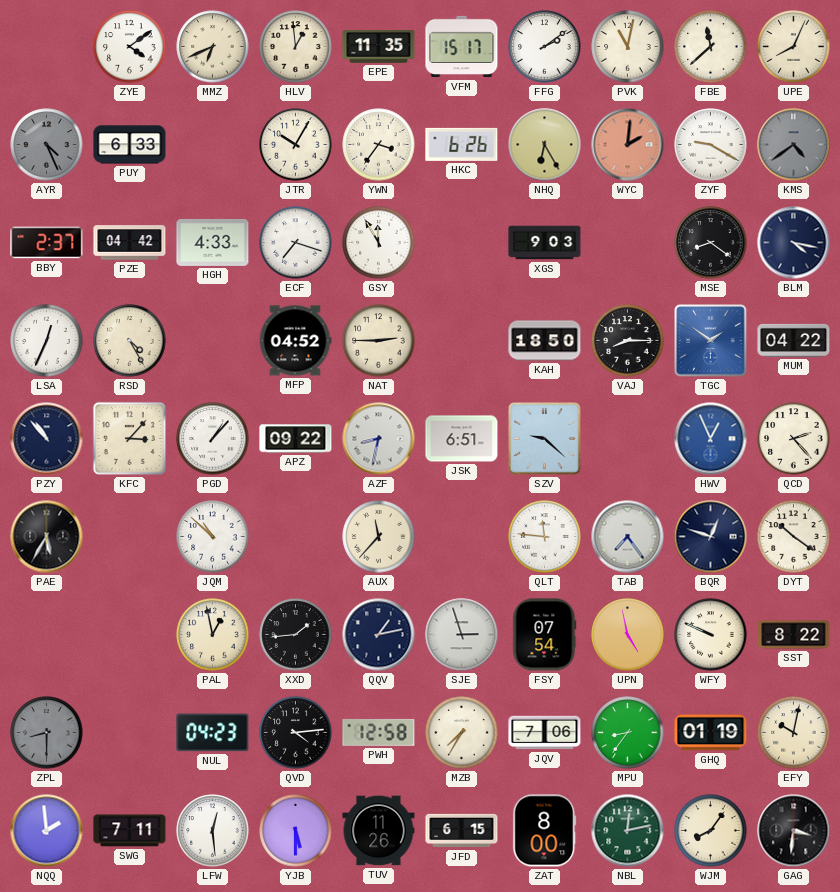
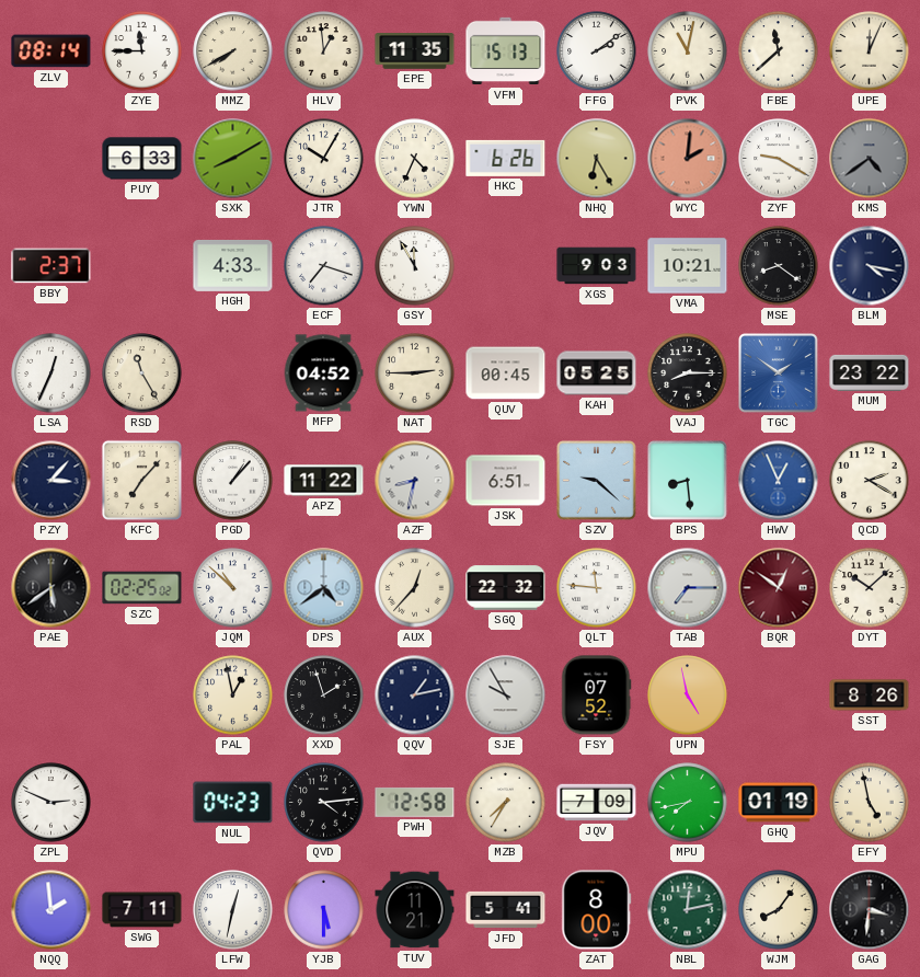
ZLV: none -> 08:14
ZYE: 4:09 -> 11:45
MMZ: 6:41 -> 7:40
VFM: 15:17 -> 15:13
UPE: 8:04 -> 12:04
AYR: 4:26 -> none
SXK: none -> 8:10
YWN: 3:36 -> 4:34
PZE: 04:42 -> none
VMA: none -> 10:21
RSD: 4:25 -> 11:25
QUV: none -> 00:45
KAH: 18:50 -> 05:25
MUM: 04:22 -> 23:22
PZY: 10:53 -> 3:07
KFC: 3:07 -> 7:07
APZ: 09:22 -> 11:22
BPS: none -> 8:29
QCD: 2:23 -> 2:20
PAE: 5:35 -> 5:39
SZC: none -> 02:25
DPS: none -> 4:39
AUX: 11:37 -> 12:37
SGQ: none -> 22:32
TAB: 7:24 -> 7:15
BQR: 12:48 -> 12:51
BQR dial: navy -> burgundy
DYT: 10:21 -> 10:08
XXD: 1:44 -> 1:57
SJE: 2:57 -> 9:55
FSY: 07:54 -> 07:52
WFY: 9:49 -> none
SST: 8:22 -> 8:26
ZPL: 8:30 -> 2:49
ZPL dial: grey -> white
JQV: 7:06 -> 7:09
MPU: 8:36 -> 7:43
EFY: 10:02 -> 4:58
LFW: 12:29 -> 12:32
TUV: 11:26 -> 11:21
JFD: 6:15 -> 5:41
